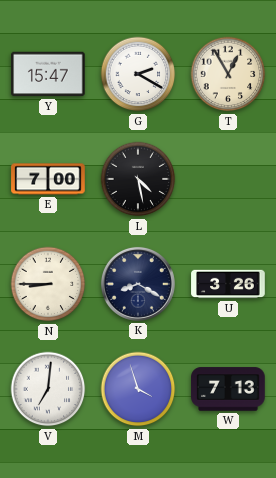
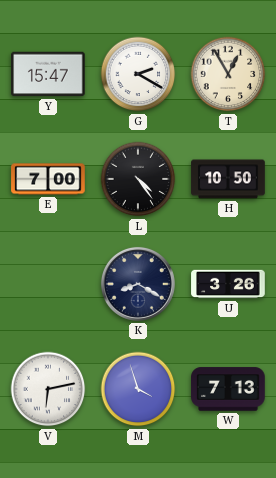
L: 4:28 -> 4:24
H: none -> 10:50
N: 8:45 -> none
V: 7:01 -> 6:13
